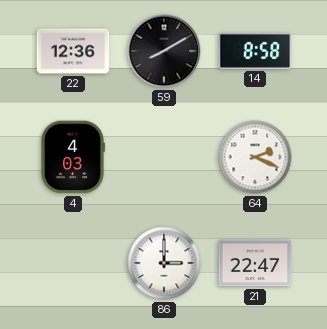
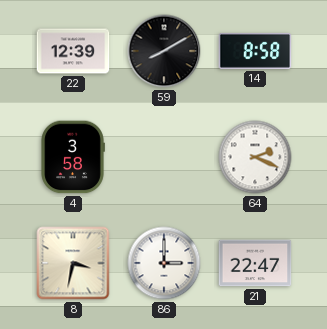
22: 12:36 -> 12:39
4: 4:03 -> 3:58
8: none -> 3:32
